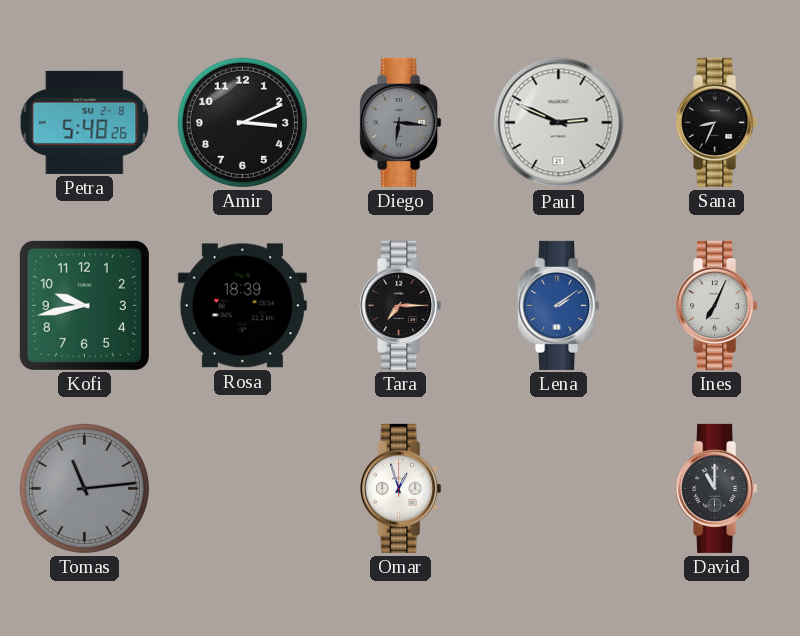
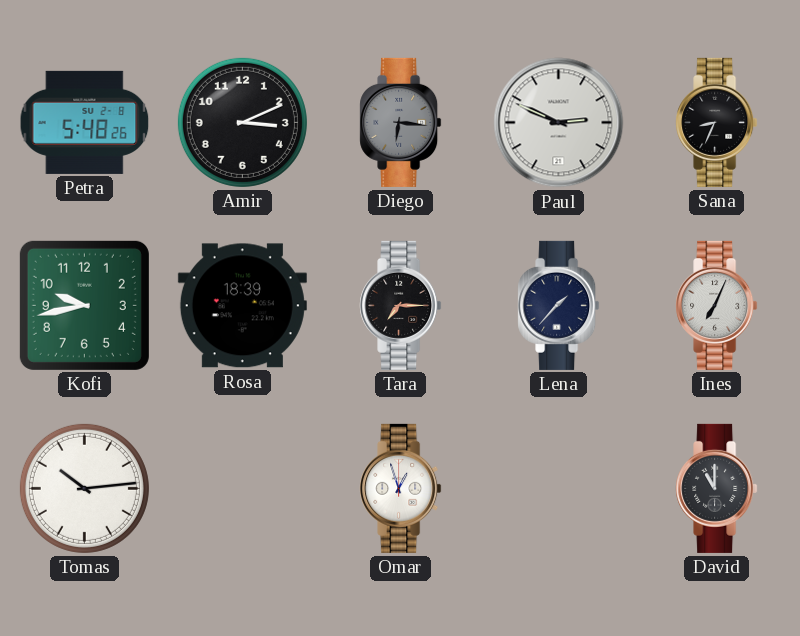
Lena: 2:09 -> 1:37
Lena dial: blue -> navy
Tomas: 11:14 -> 10:14
Tomas dial: grey -> white
